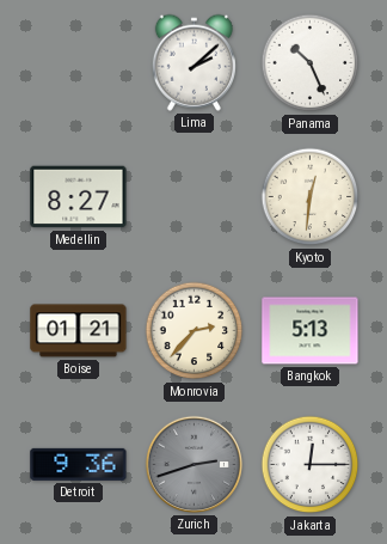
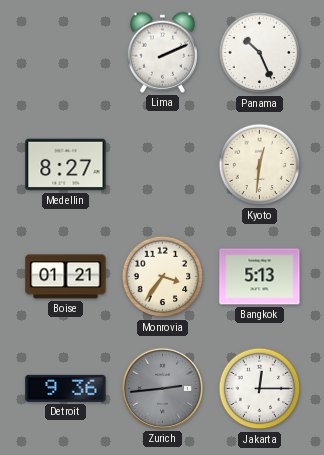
Lima: 2:08 -> 2:11
Monrovia: 2:37 -> 3:36
Zurich: 2:42 -> 2:44
